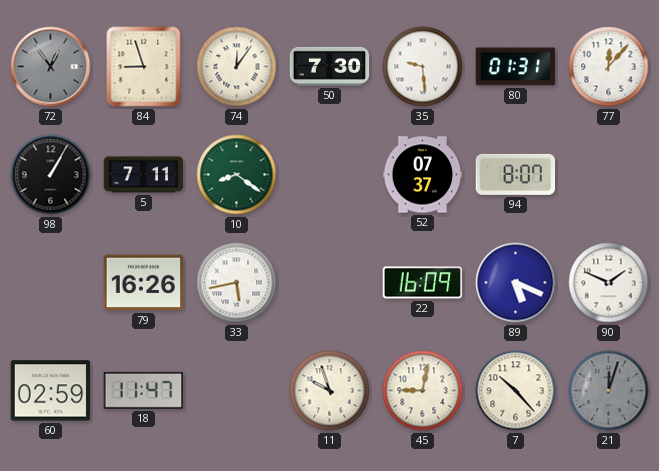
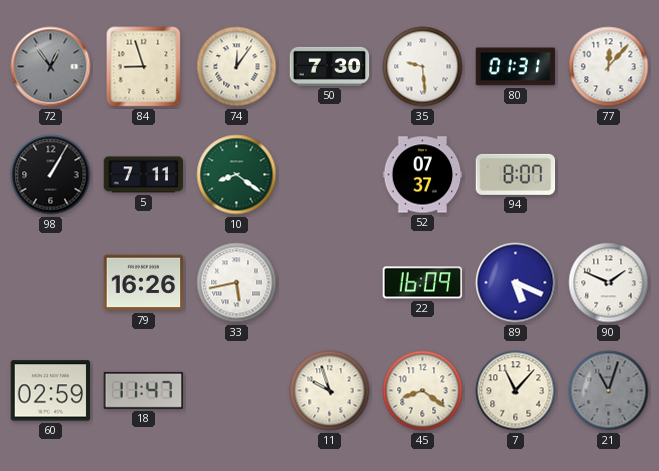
45: 9:02 -> 8:21
7: 10:23 -> 11:07
21: 12:03 -> 11:03
